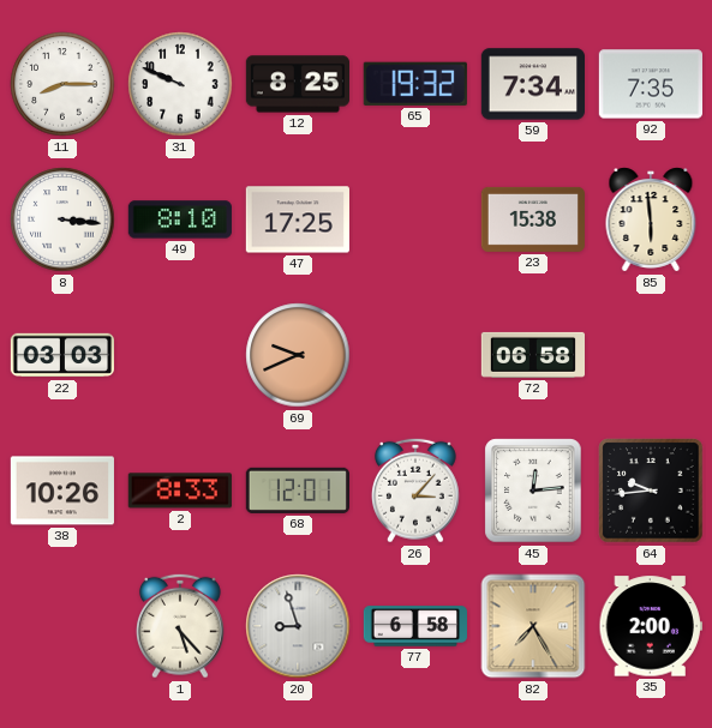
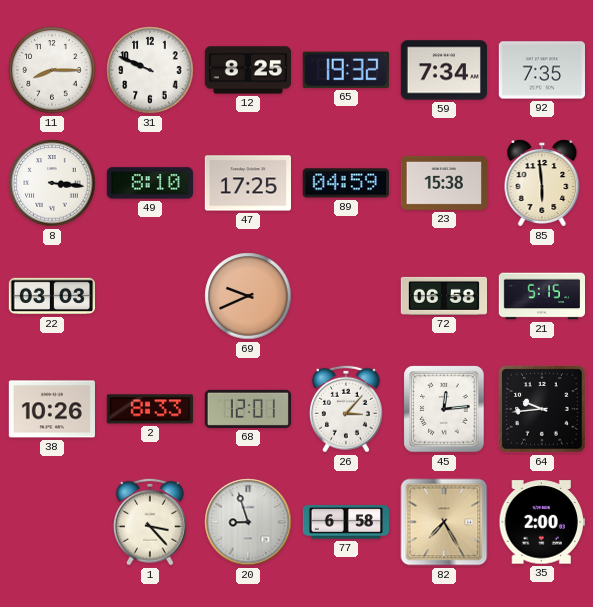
89: none -> 04:59
21: none -> 5:15
1: 5:23 -> 3:23
